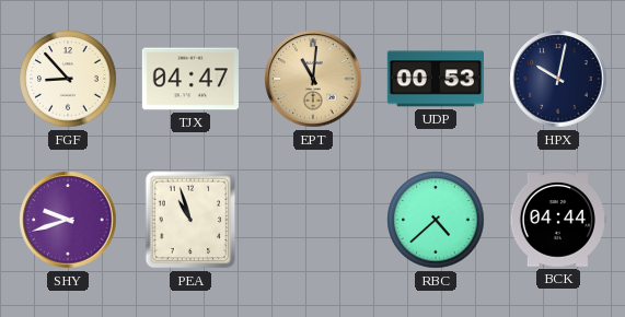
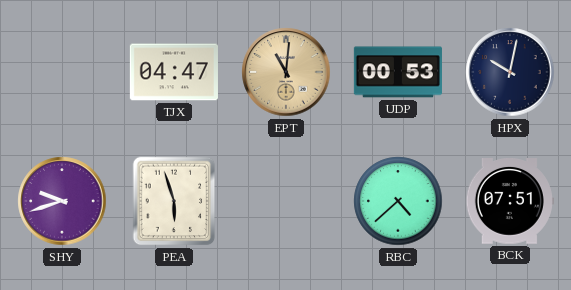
FGF: 8:53 -> none
PEA: 10:57 -> 5:57
BCK: 04:44 -> 07:51
